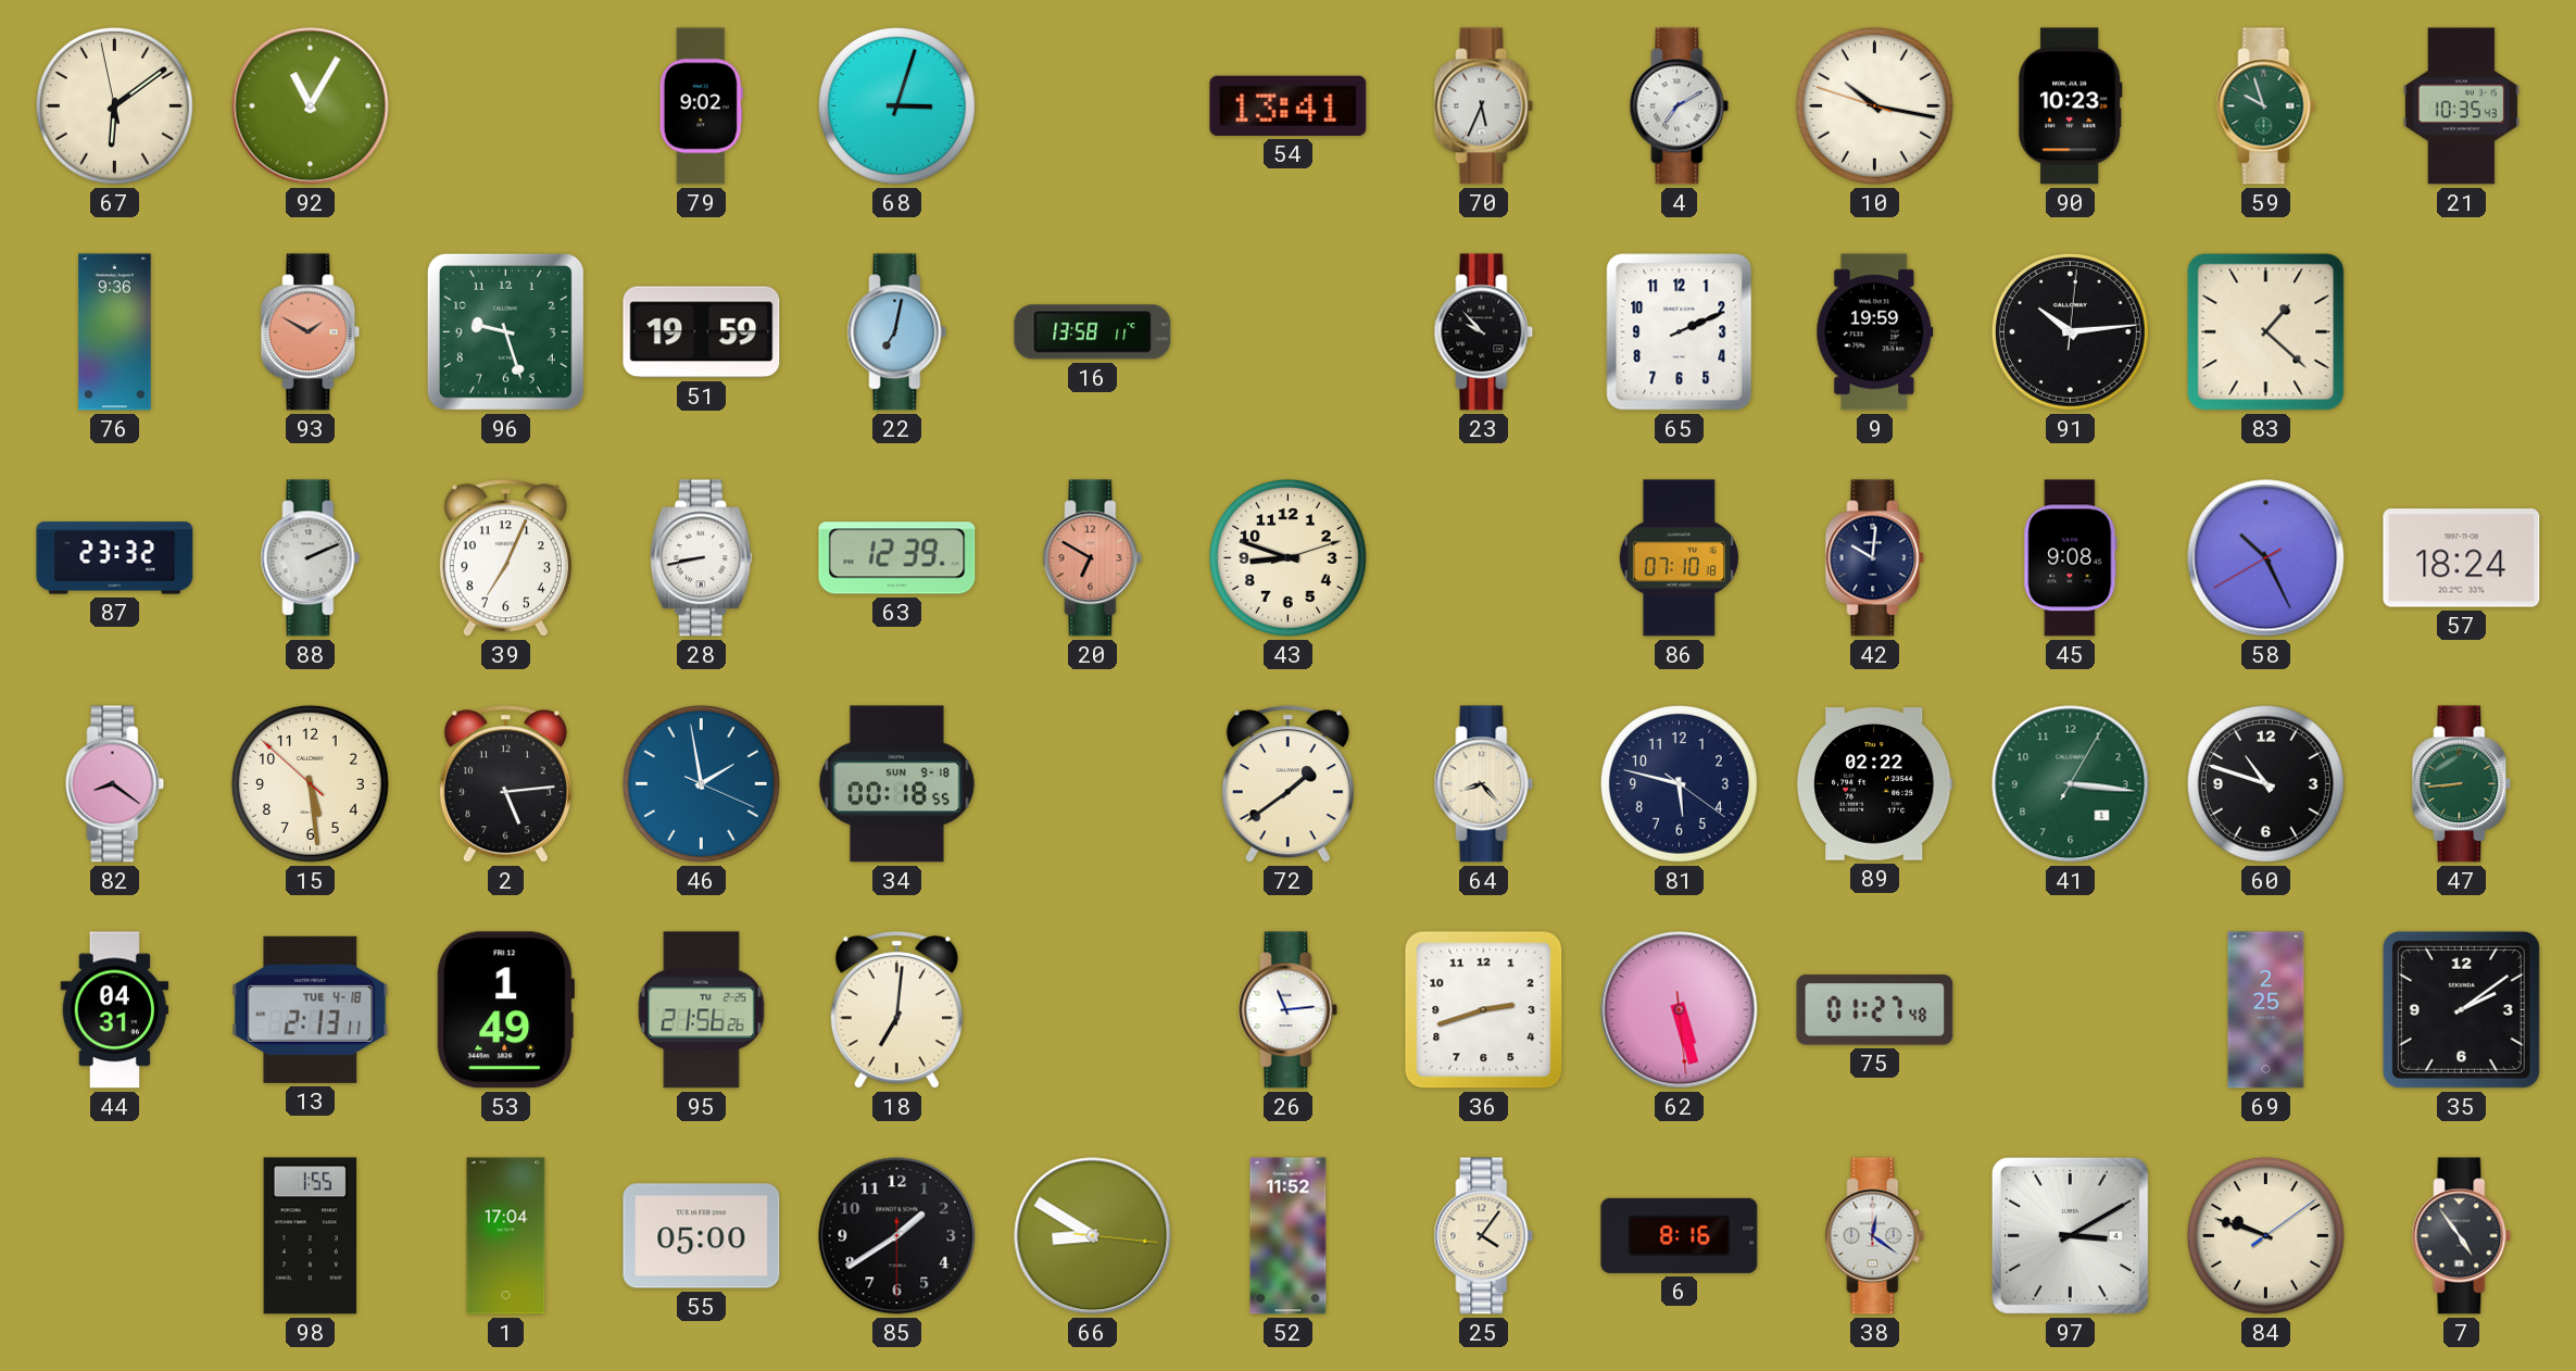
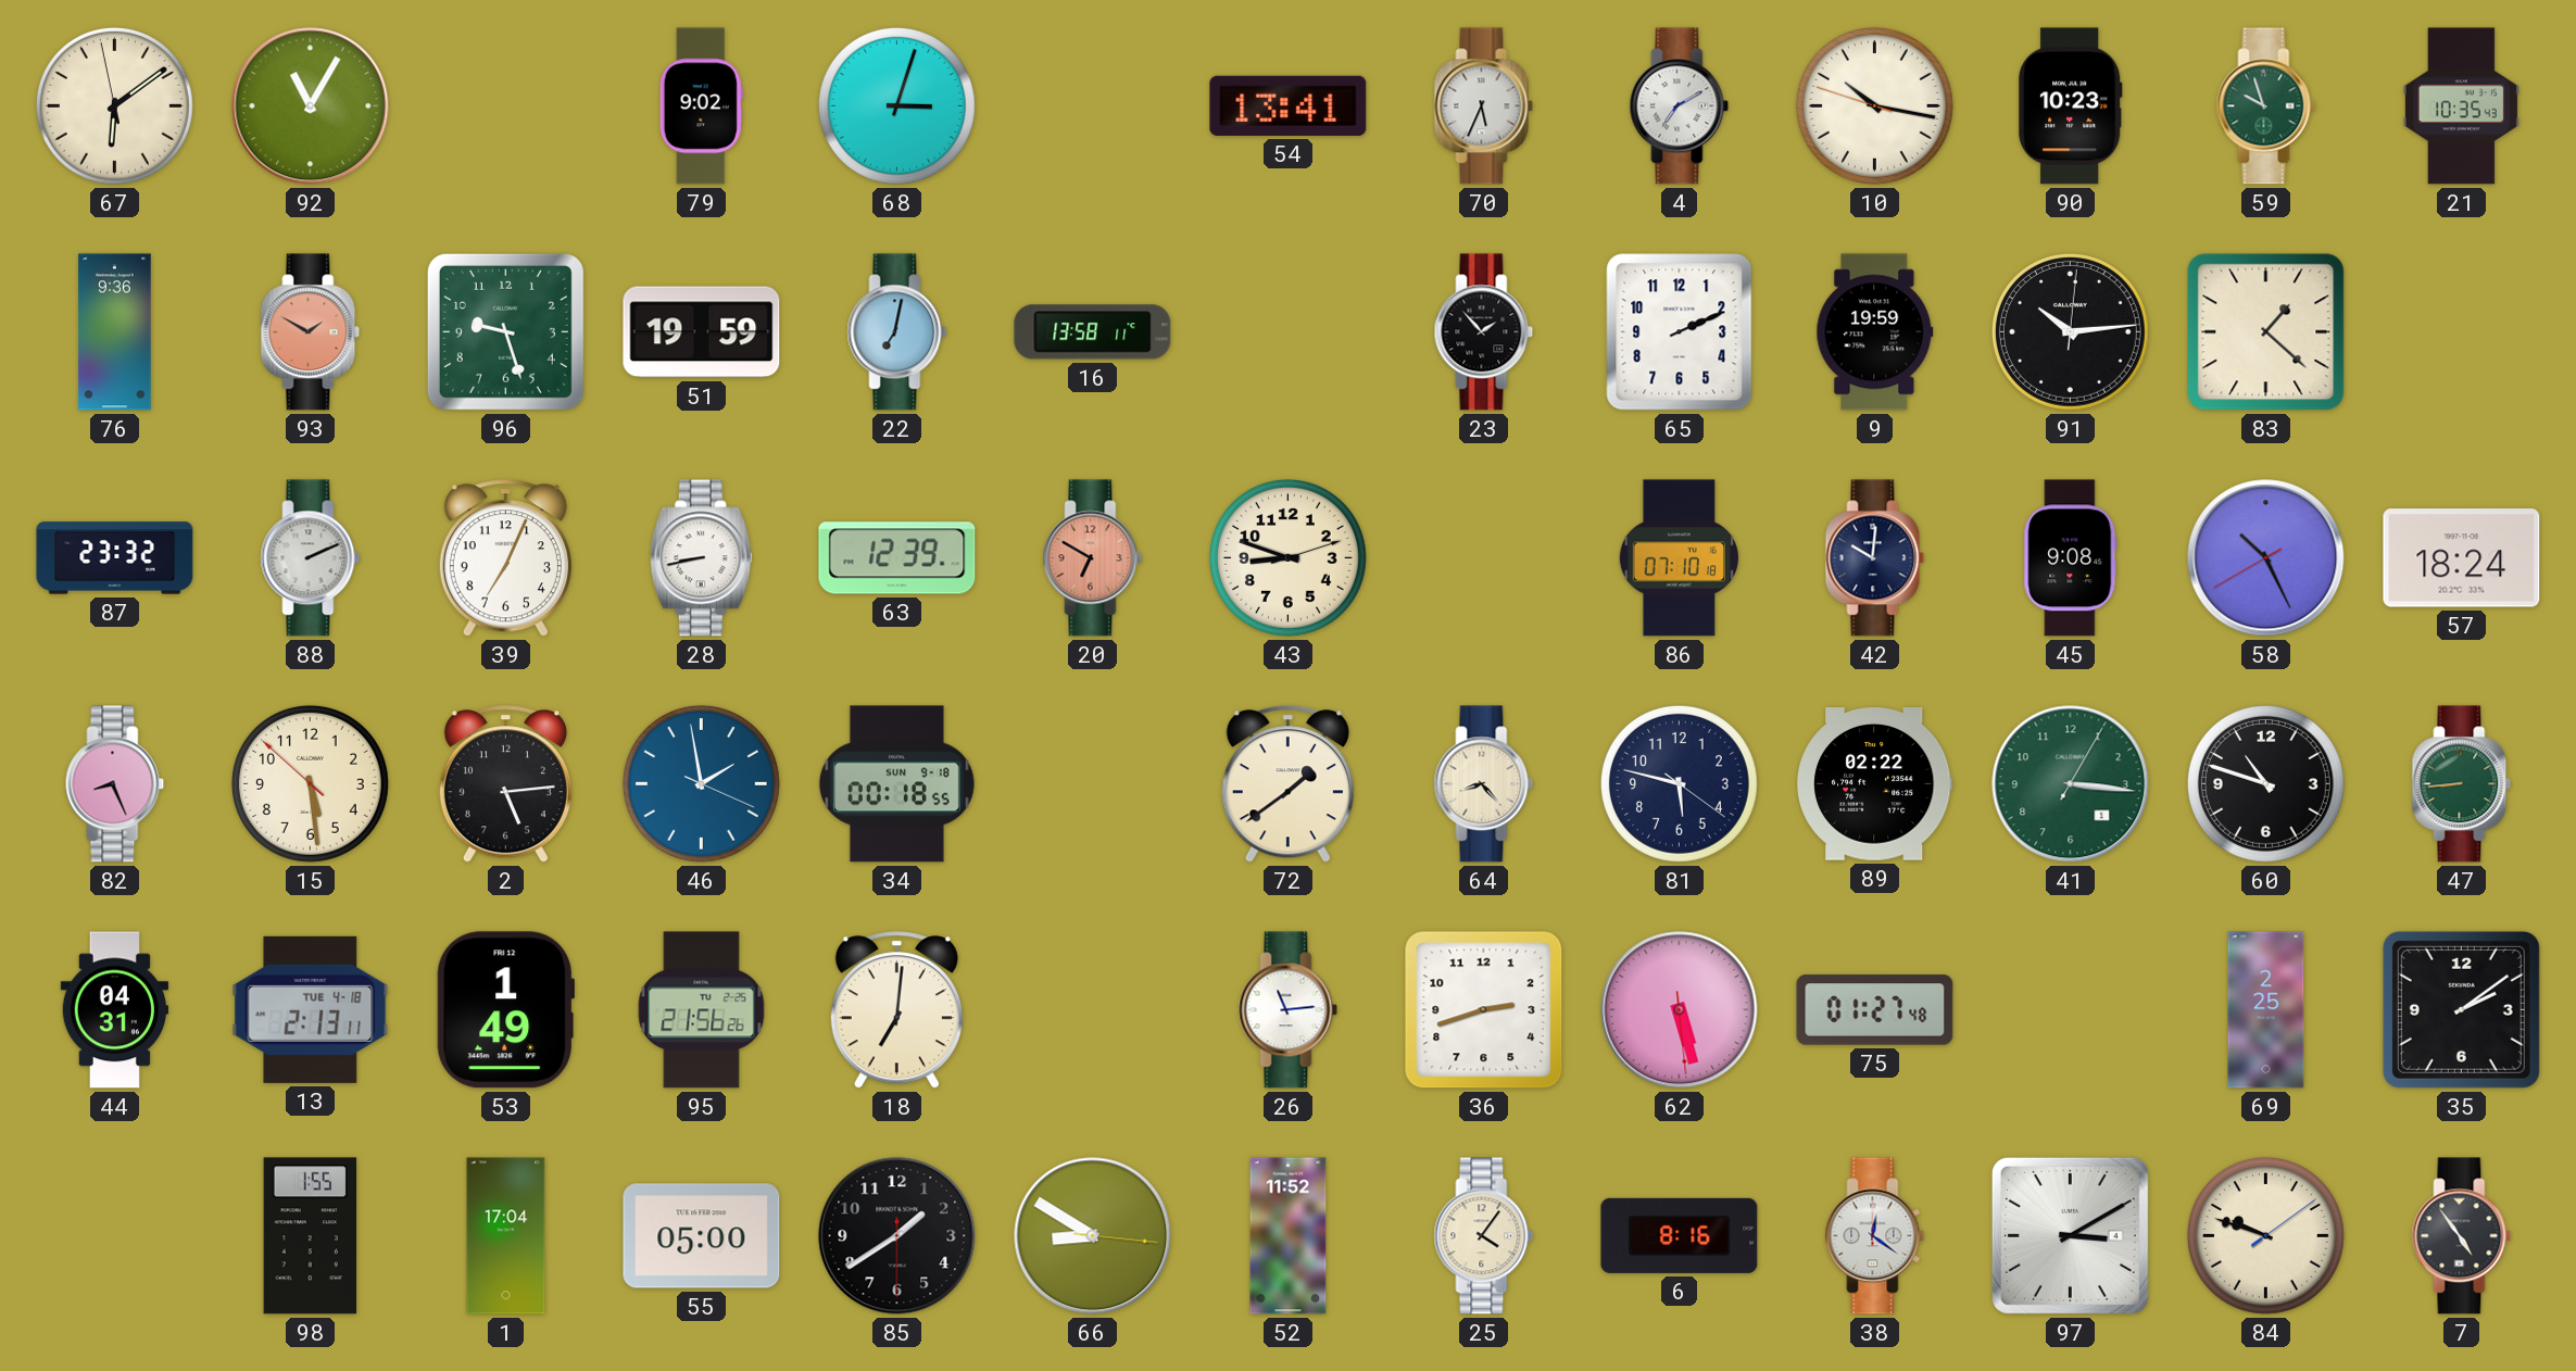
23: 9:53 -> 1:53
82: 8:21 -> 8:26
